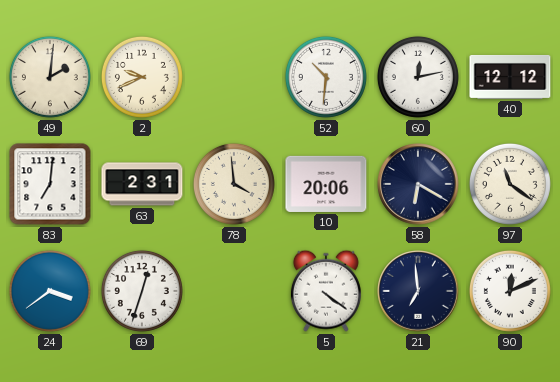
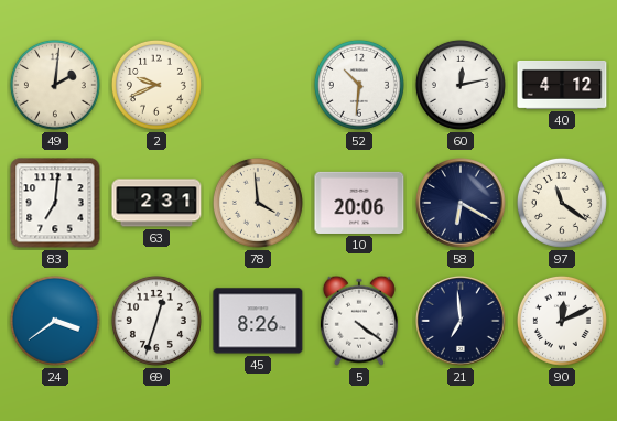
40: 12:12 -> 4:12
45: none -> 8:26
